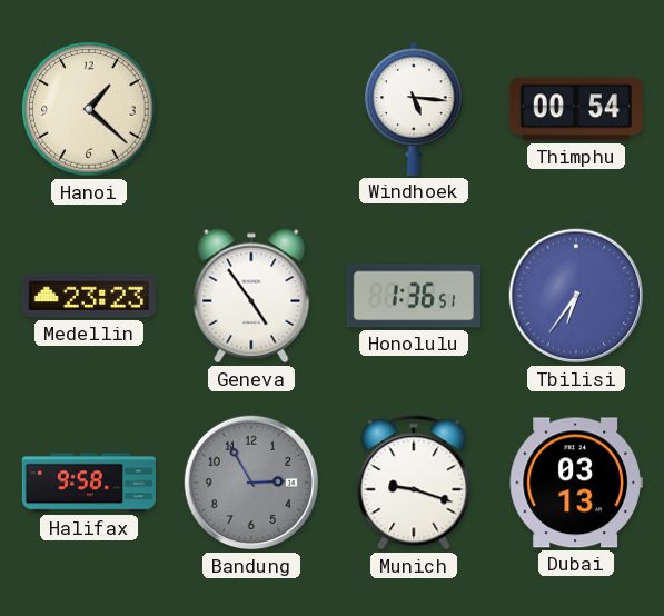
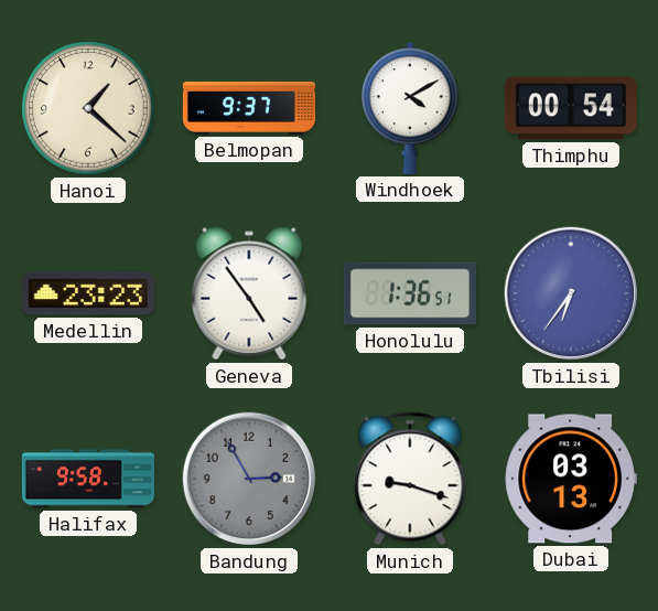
Belmopan: none -> 9:37
Windhoek: 5:16 -> 4:10
